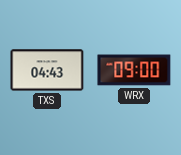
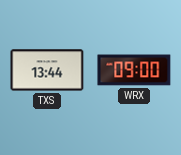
TXS: 04:43 -> 13:44
